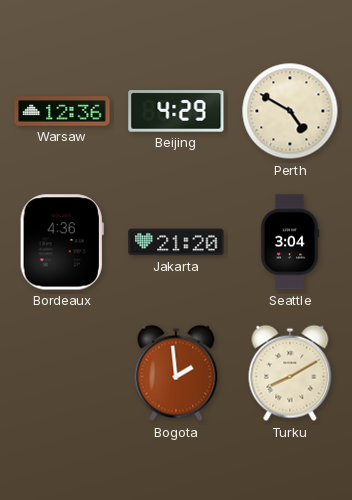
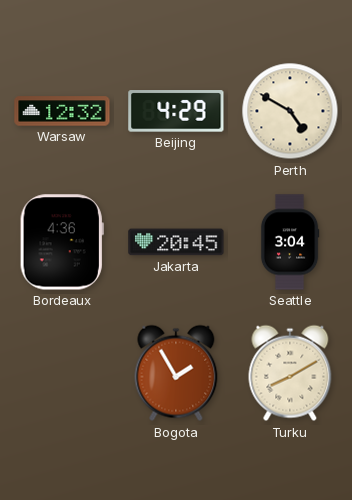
Warsaw: 12:36 -> 12:32
Jakarta: 21:20 -> 20:45
Bogota: 1:59 -> 1:55
